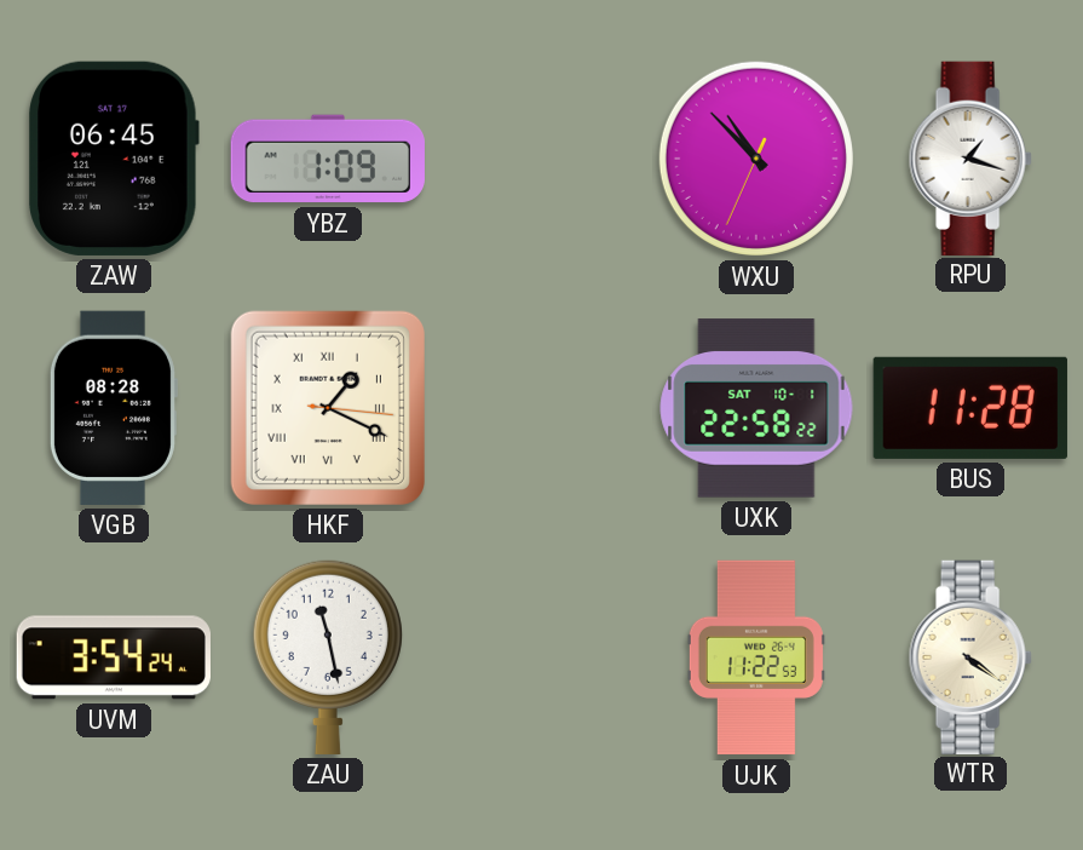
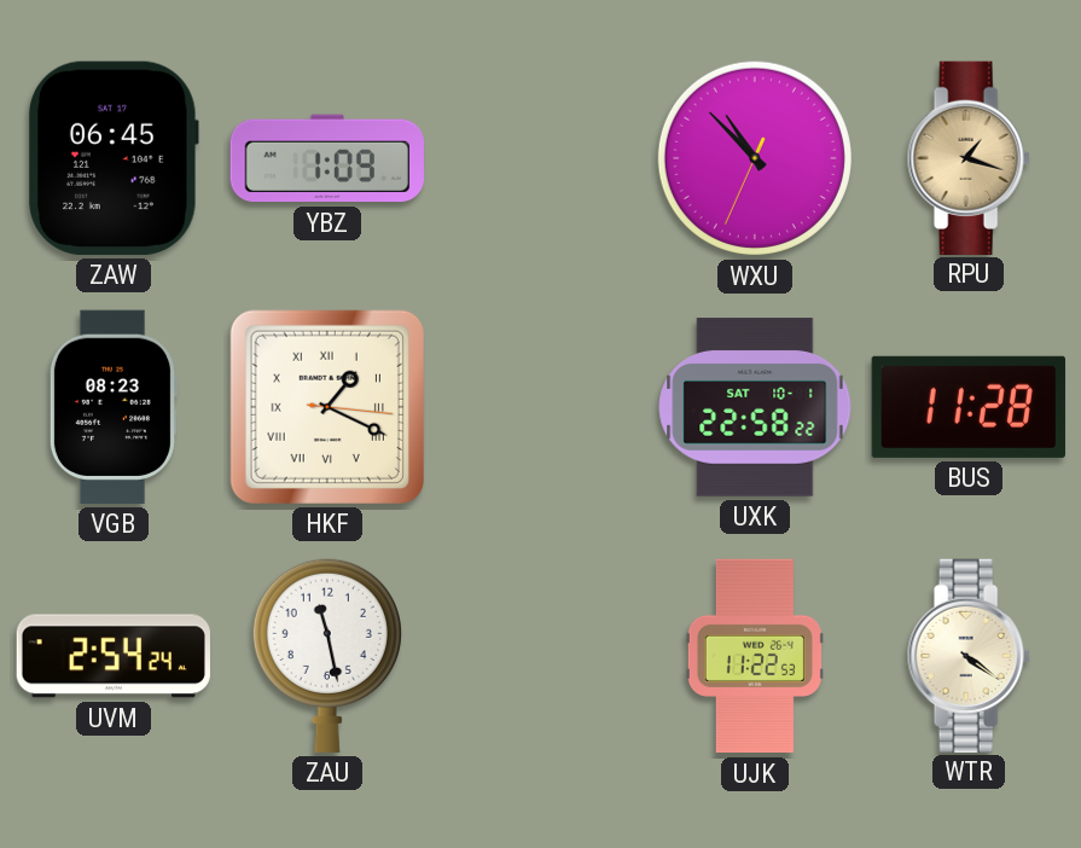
RPU dial: white -> champagne
VGB: 08:28 -> 08:23
UVM: 3:54 -> 2:54
